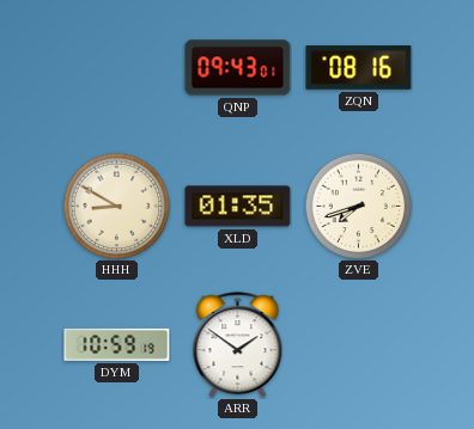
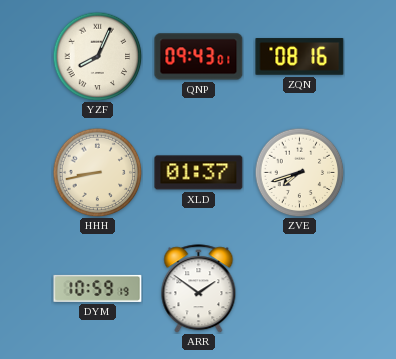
YZF: none -> 8:04
HHH: 8:50 -> 8:43
XLD: 01:35 -> 01:37
